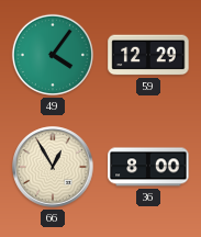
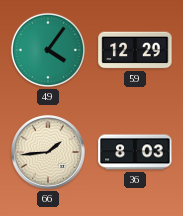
66: 12:55 -> 1:44
36: 8:00 -> 8:03
